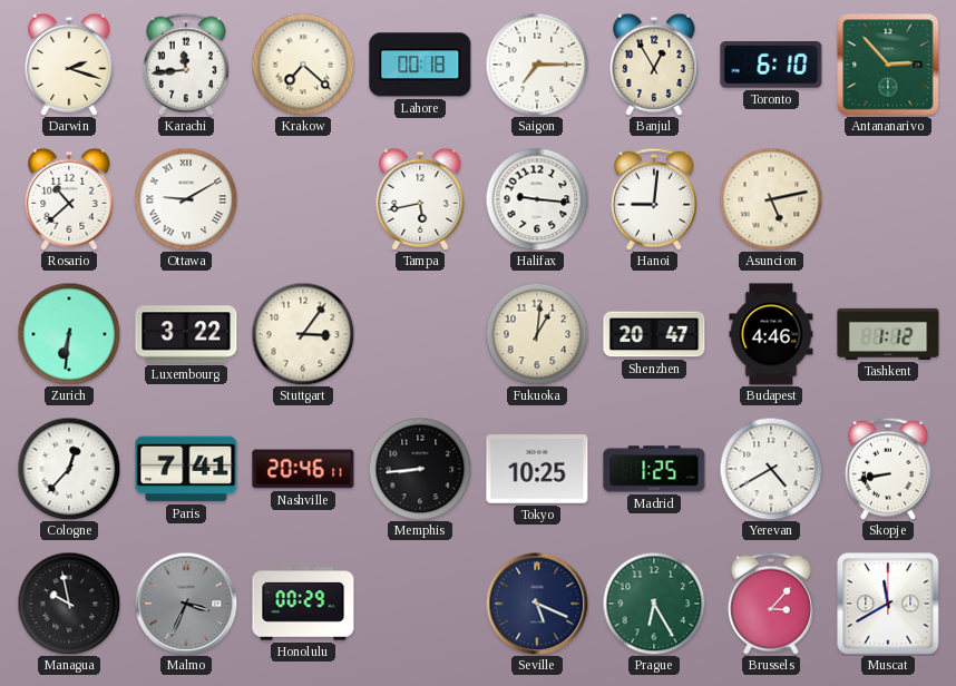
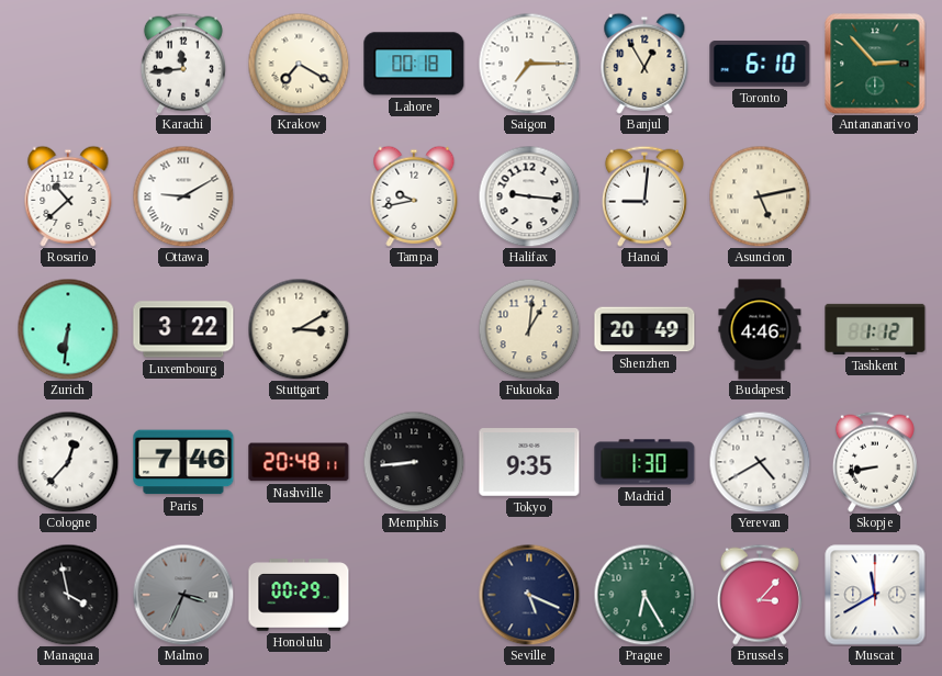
Darwin: 2:18 -> none
Krakow: 7:22 -> 7:20
Tampa: 5:43 -> 9:43
Stuttgart: 3:06 -> 3:10
Shenzhen: 20:47 -> 20:49
Paris: 7:41 -> 7:46
Nashville: 20:46 -> 20:48
Tokyo: 10:25 -> 9:35
Madrid: 1:25 -> 1:30
Managua: 9:58 -> 3:58
